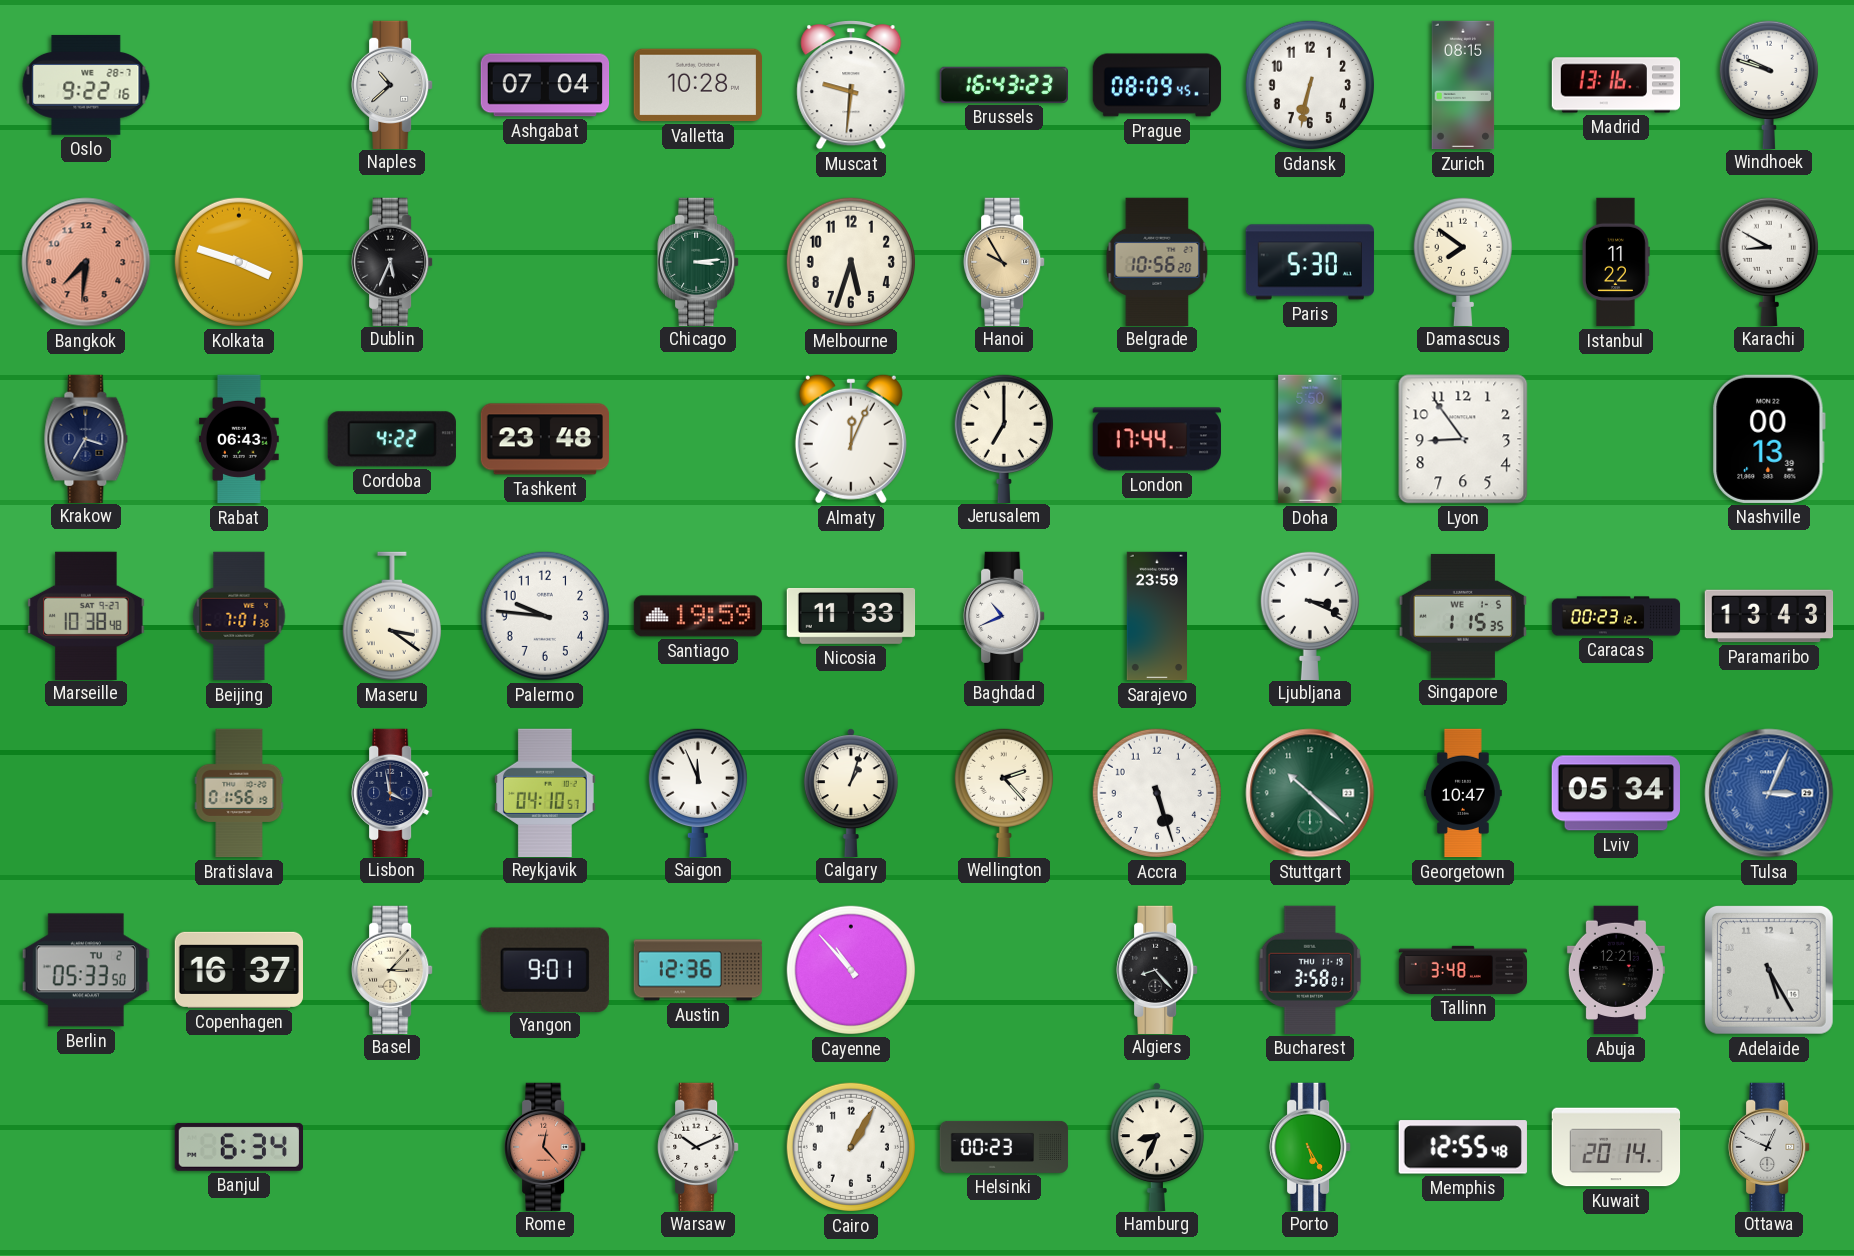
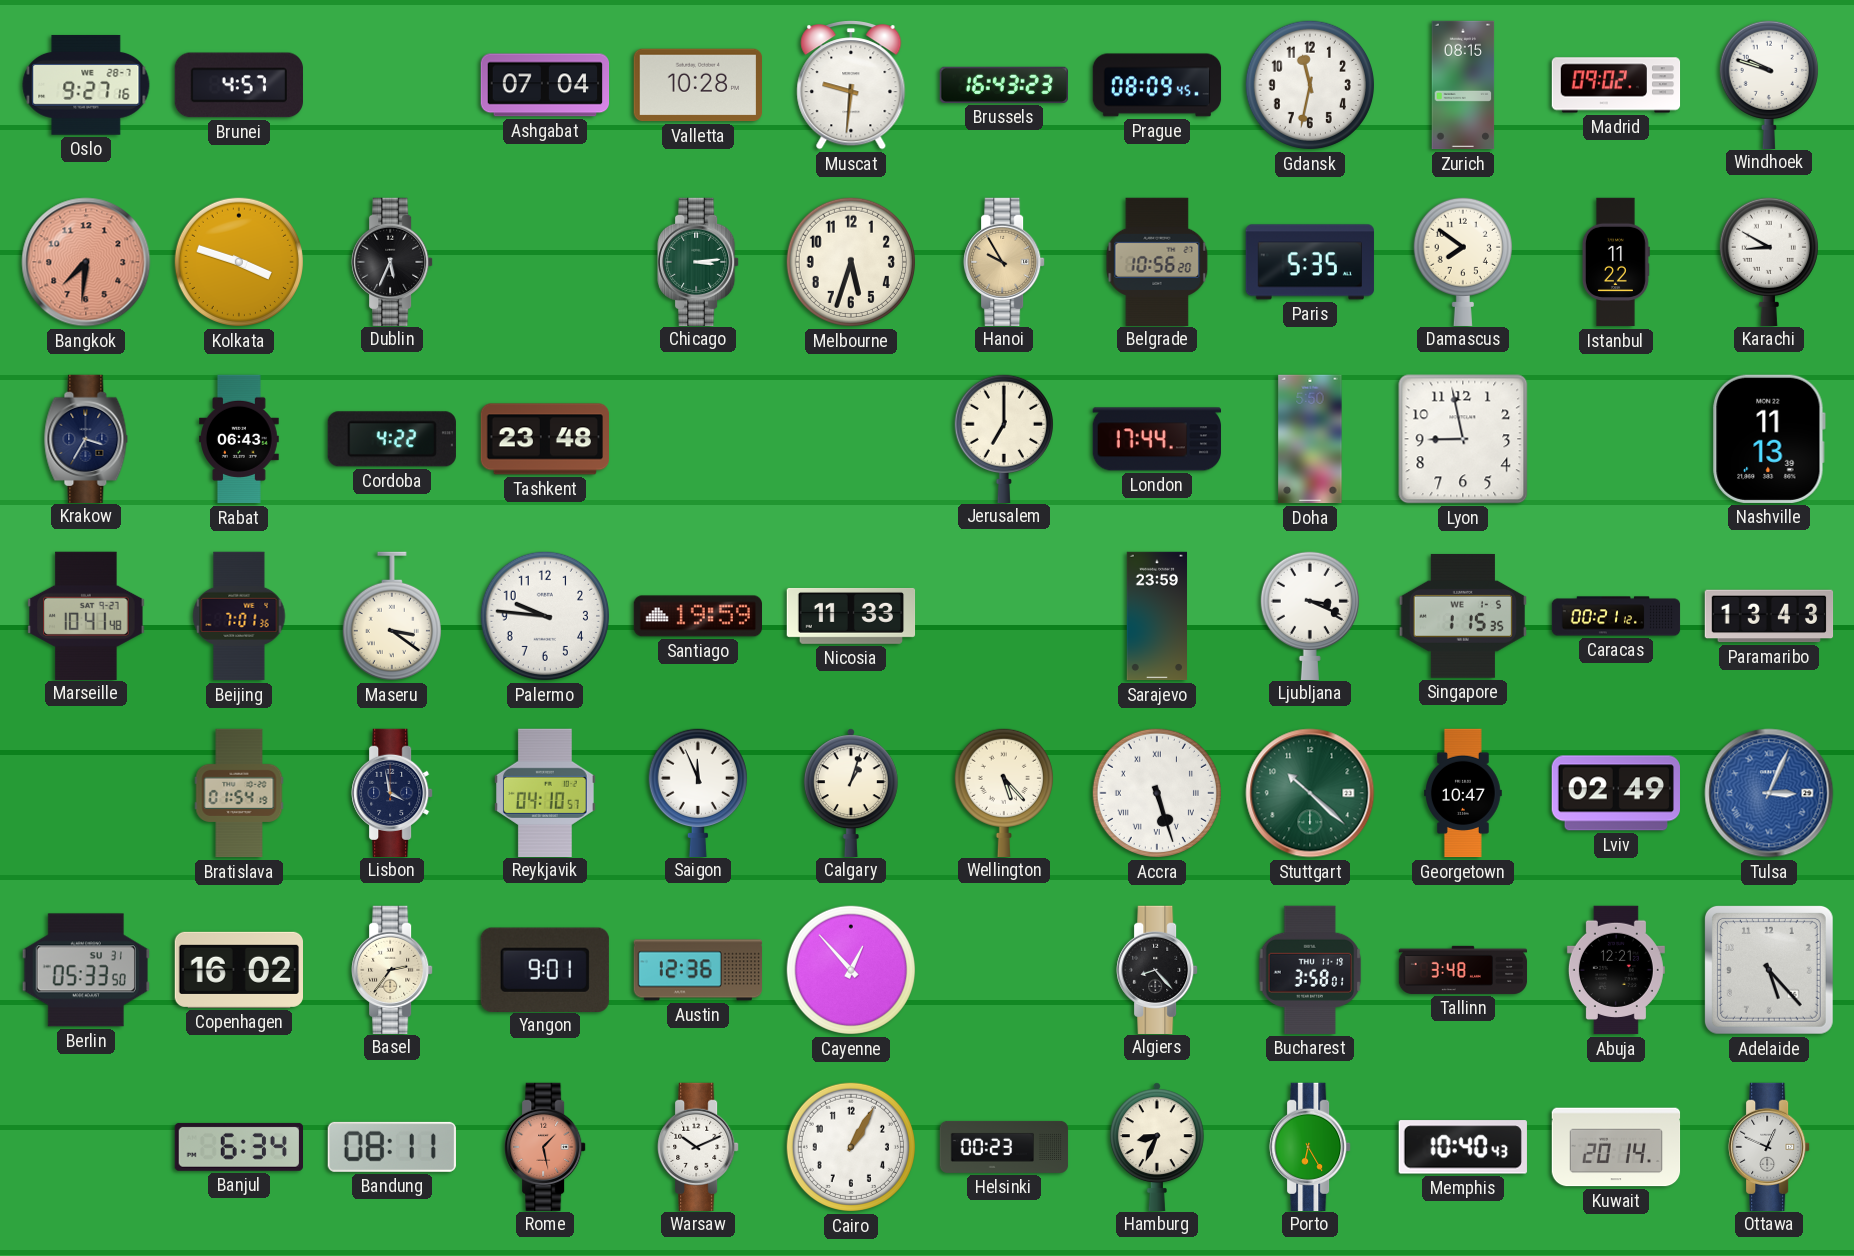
Oslo: 9:22 -> 9:27
Brunei: none -> 4:57
Naples: 10:38 -> none
Gdansk: 6:32 -> 11:32
Madrid: 13:16 -> 09:02
Paris: 5:30 -> 5:35
Almaty: 12:04 -> none
Lyon: 8:54 -> 8:58
Nashville: 00:13 -> 11:13
Marseille: 10:38 -> 10:41
Baghdad: 10:41 -> none
Caracas: 00:23 -> 00:21
Bratislava: 01:56 -> 01:54
Wellington: 2:23 -> 5:23
Accra numerals: Arabic -> Roman
Lviv: 05:34 -> 02:49
Berlin date: TU 2 -> SU 31
Copenhagen: 16:37 -> 16:02
Basel: 3:07 -> 2:36
Cayenne: 10:53 -> 12:53
Adelaide: 5:25 -> 5:23
Bandung: none -> 08:11
Rome: 12:23 -> 1:28
Porto: 5:25 -> 6:25
Memphis: 12:55 -> 10:40
